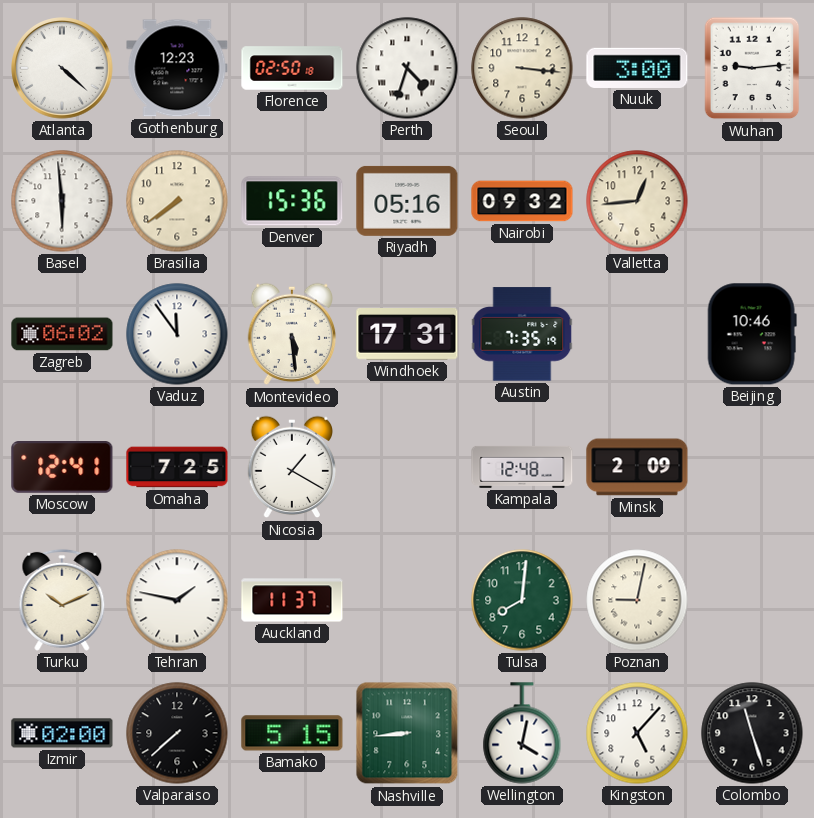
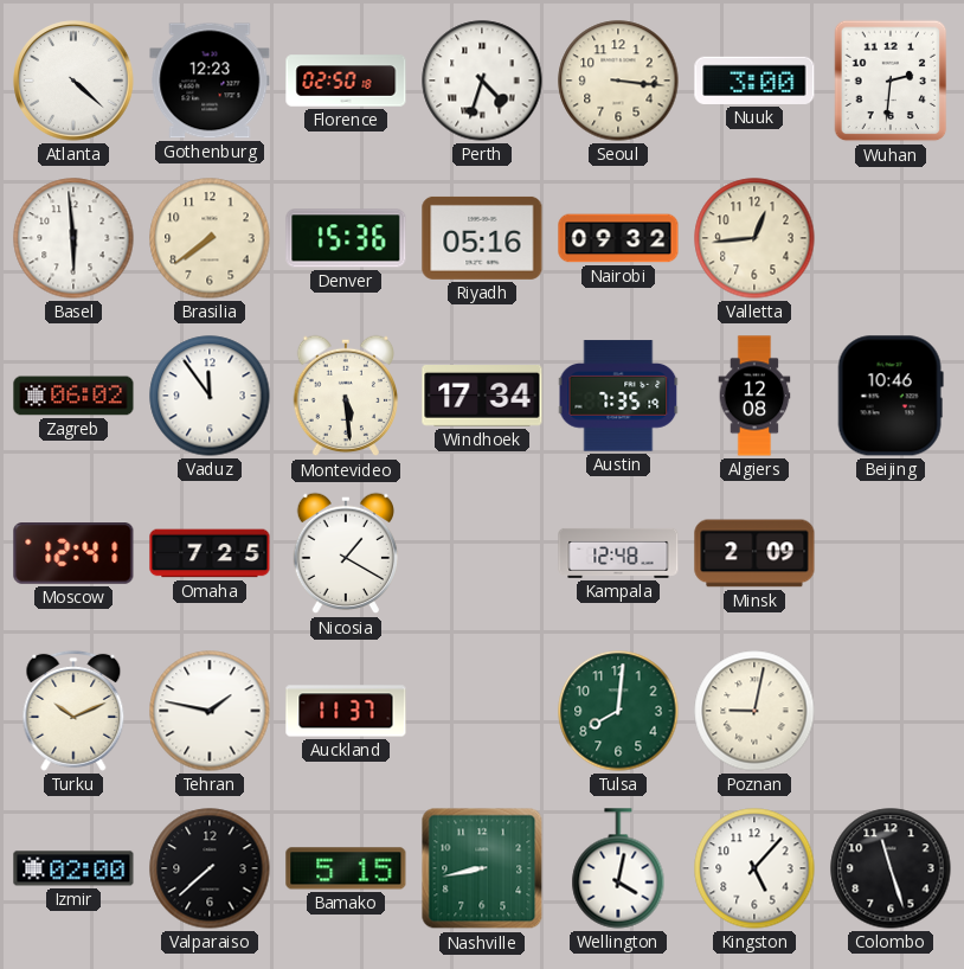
Wuhan: 9:14 -> 2:31
Windhoek: 17:31 -> 17:34
Algiers: none -> 12:08
Nashville: 8:44 -> 8:43
